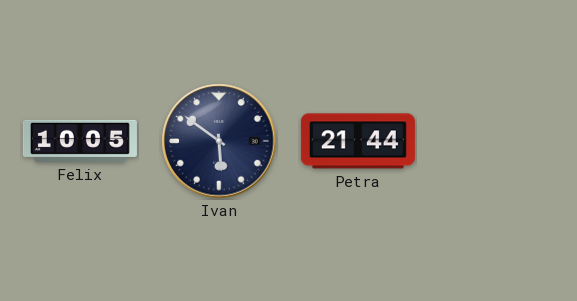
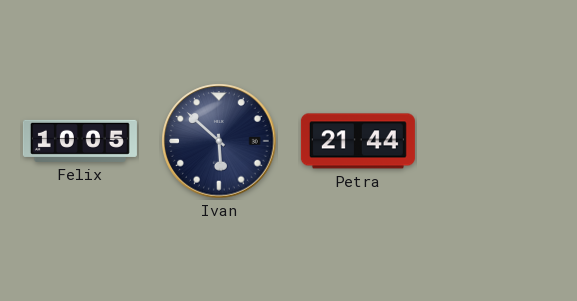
Ivan: 5:51 -> 5:52
